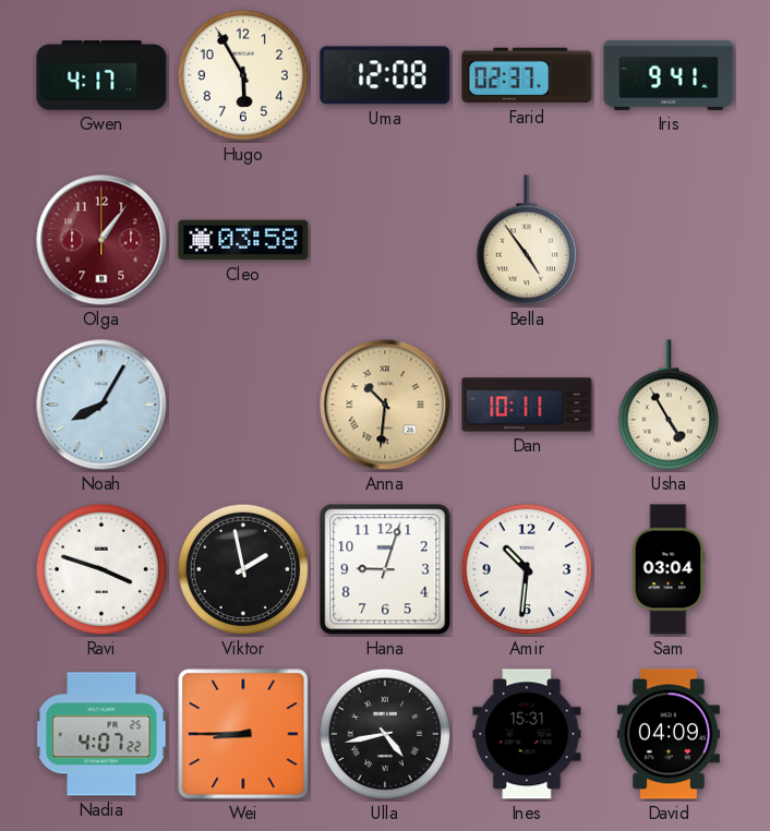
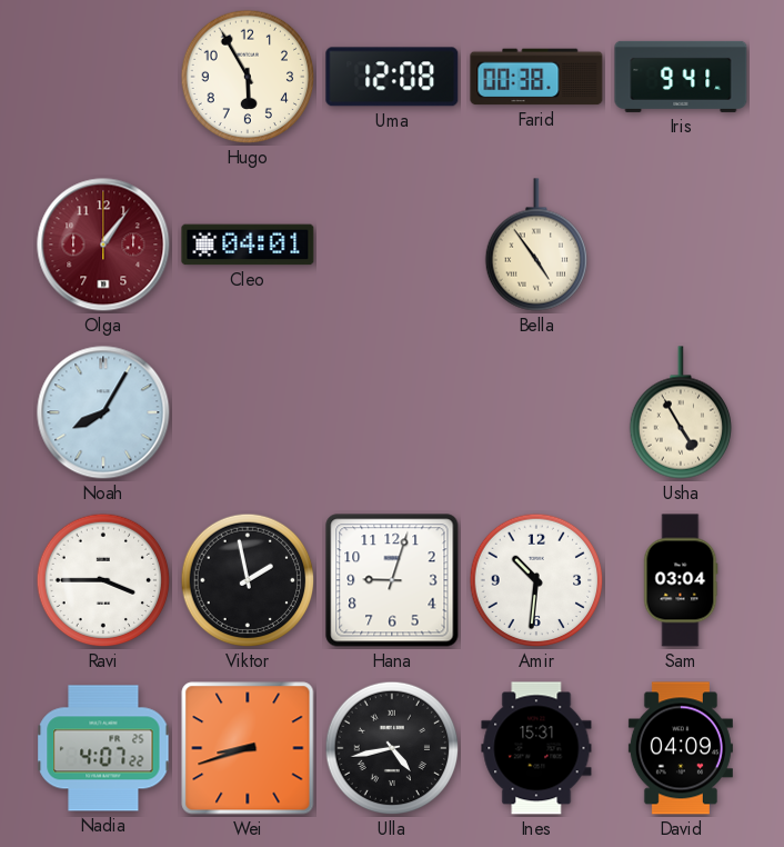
Gwen: 4:17 -> none
Farid: 02:37 -> 00:38
Cleo: 03:58 -> 04:01
Anna: 10:31 -> none
Dan: 10:11 -> none
Ravi: 3:48 -> 3:45
Wei: 8:45 -> 8:42
